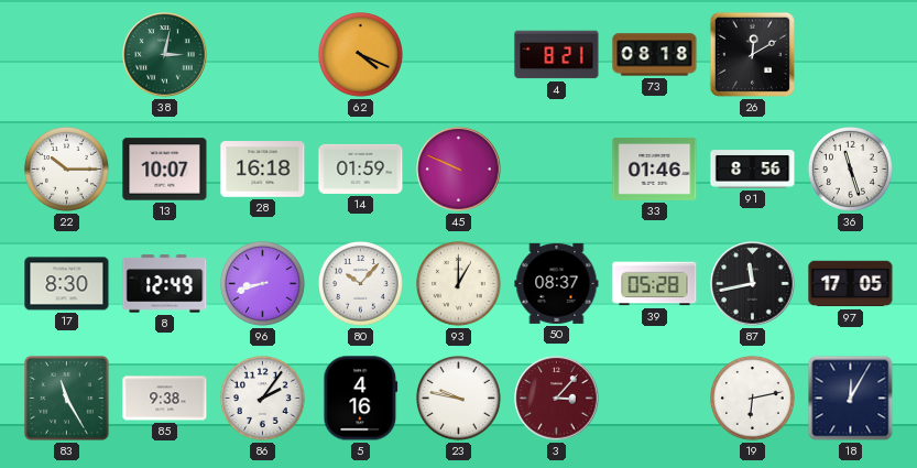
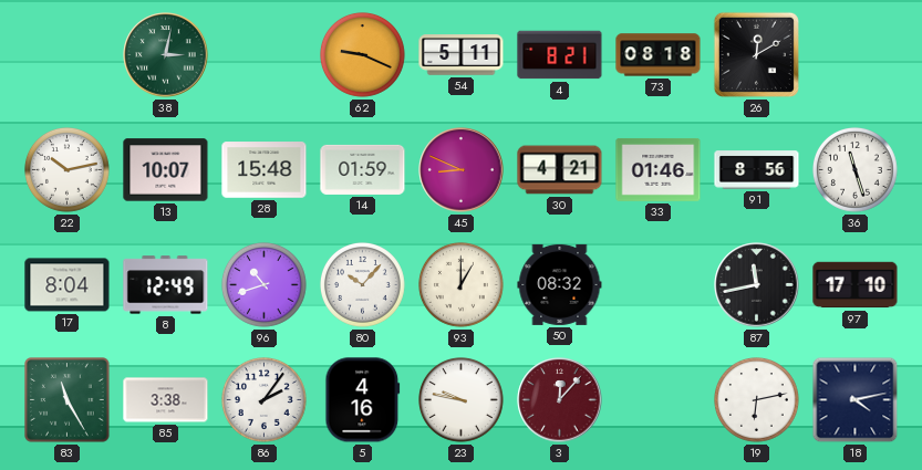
62: 4:19 -> 9:19
54: none -> 5:11
22: 10:15 -> 10:13
28: 16:18 -> 15:48
45: 9:49 -> 8:49
30: none -> 4:21
17: 8:30 -> 8:04
96: 8:42 -> 10:42
50: 08:37 -> 08:32
39: 05:28 -> none
97: 17:05 -> 17:10
85: 9:38 -> 3:38
3: 3:07 -> 12:07
18: 12:05 -> 4:13
